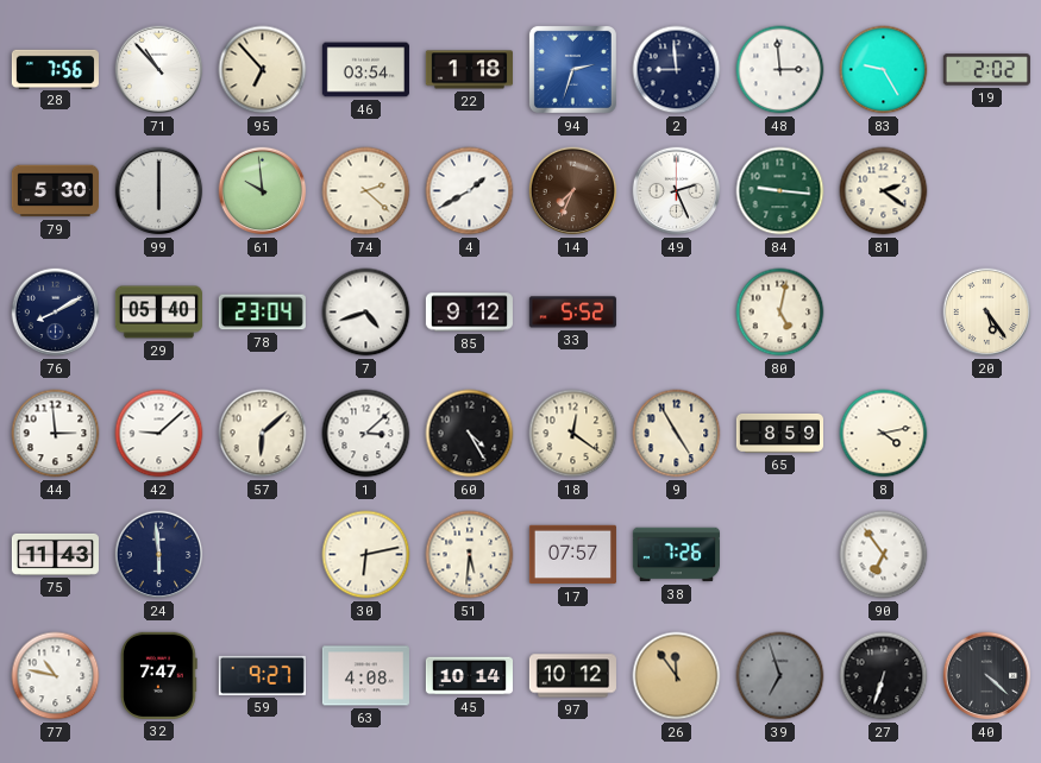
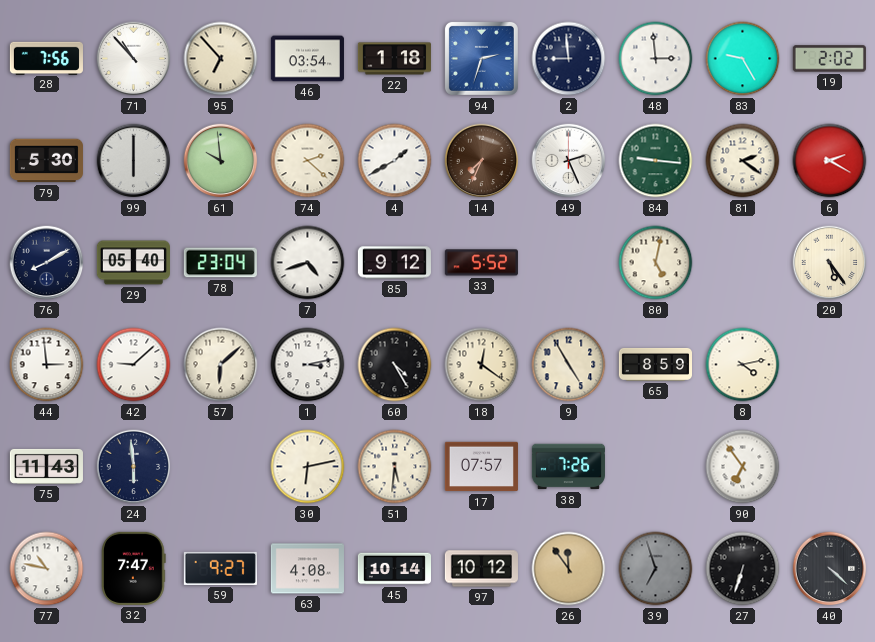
6: none -> 2:20
1: 3:08 -> 3:13
